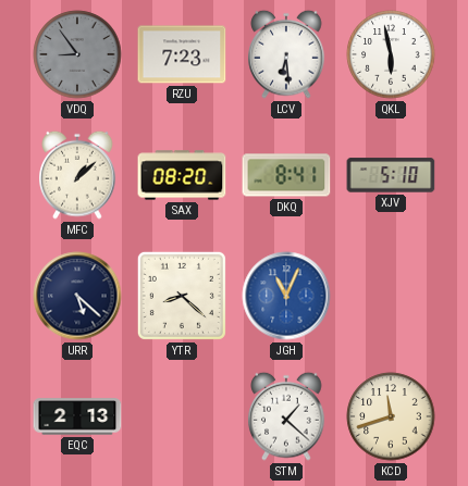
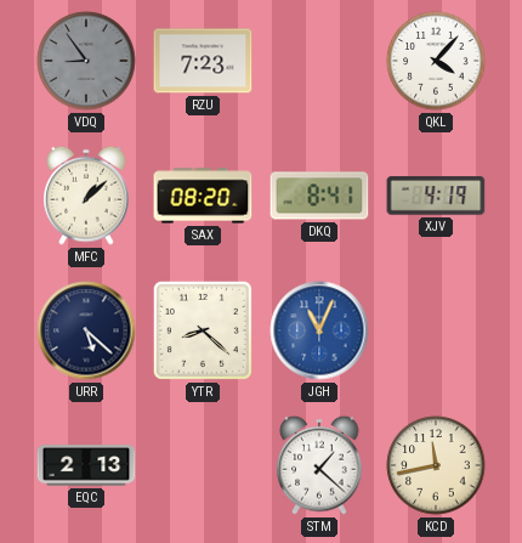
LCV: 6:29 -> none
QKL: 5:58 -> 4:07
XJV: 5:10 -> 4:19
KCD: 11:42 -> 11:43
